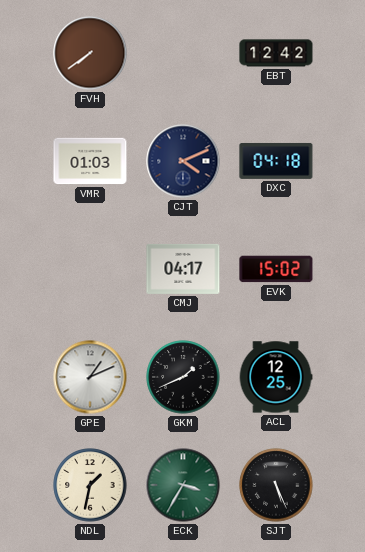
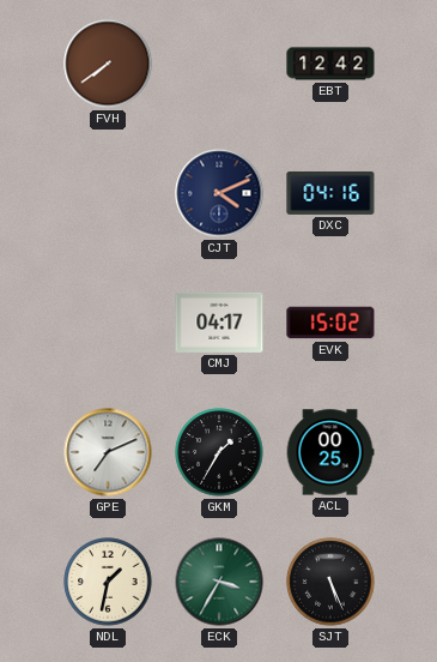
VMR: 01:03 -> none
DXC: 04:18 -> 04:16
GPE: 1:11 -> 7:11
GKM: 1:41 -> 1:35
ACL: 12:25 -> 00:25
